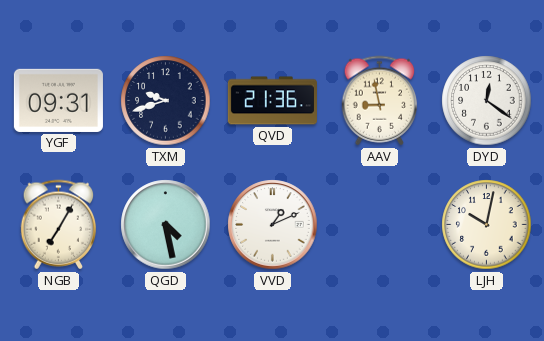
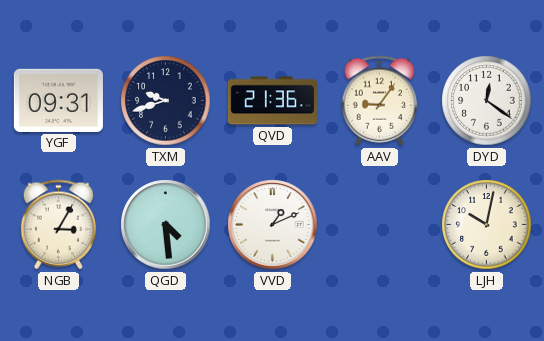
AAV: 8:58 -> 9:06
NGB: 7:05 -> 3:05
QGD: 4:28 -> 4:29
